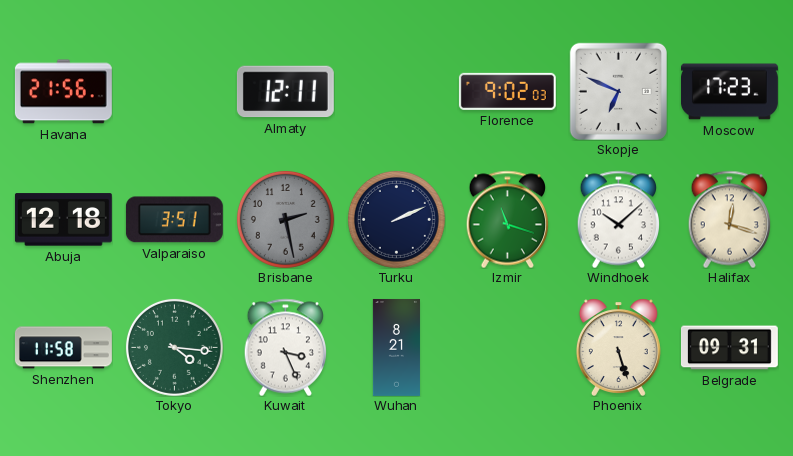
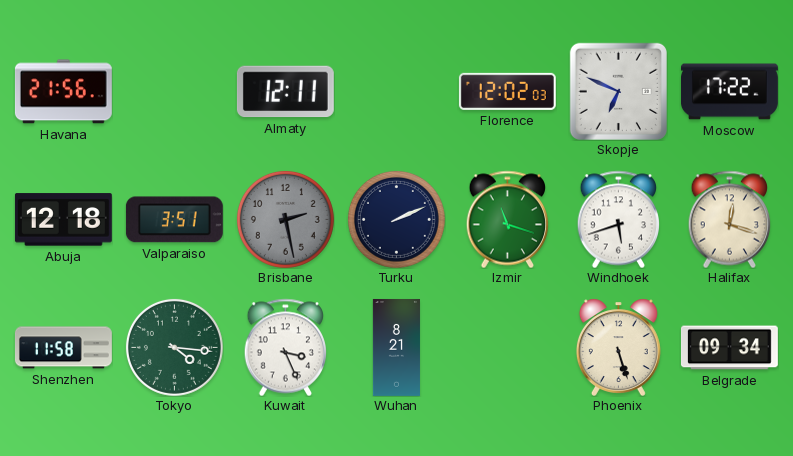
Florence: 9:02 -> 12:02
Moscow: 17:23 -> 17:22
Windhoek: 10:08 -> 5:42
Belgrade: 09:31 -> 09:34
